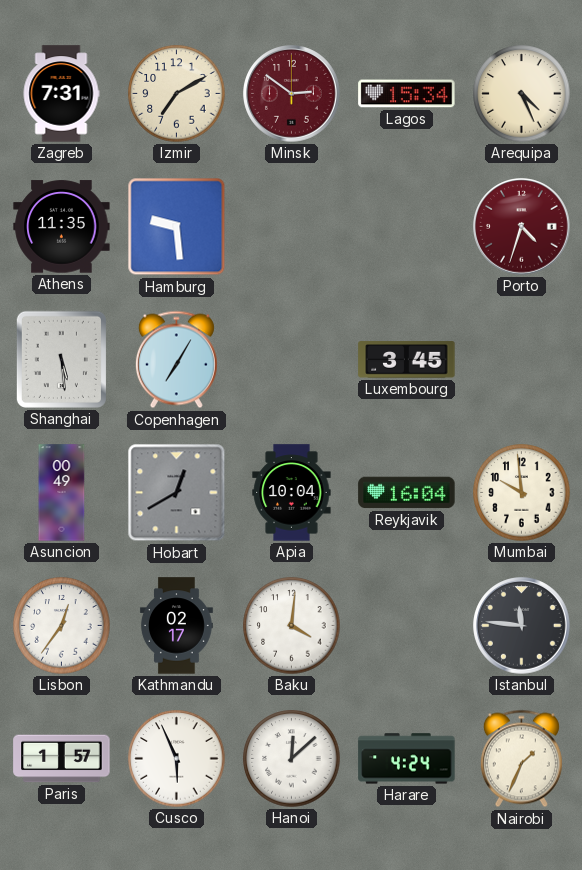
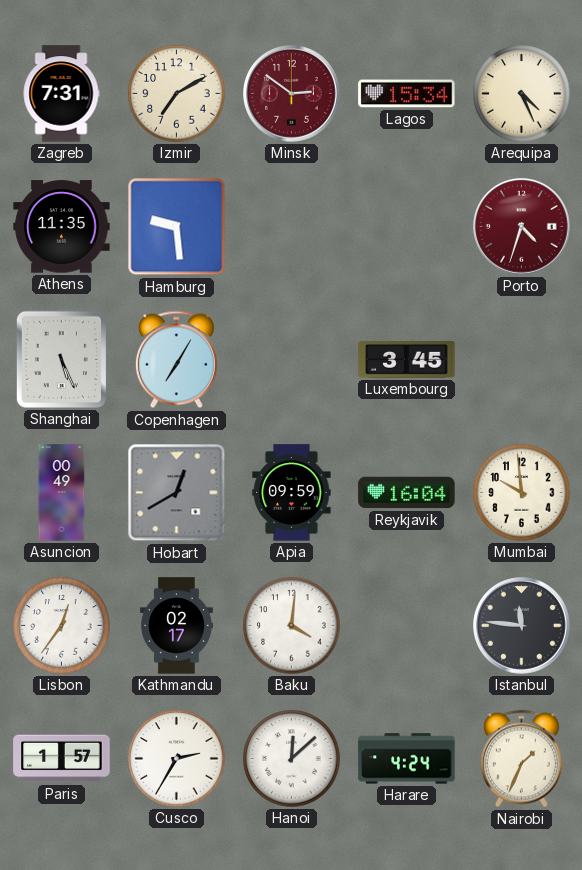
Shanghai: 5:29 -> 5:26
Apia: 10:04 -> 09:59
Cusco: 5:56 -> 2:35
